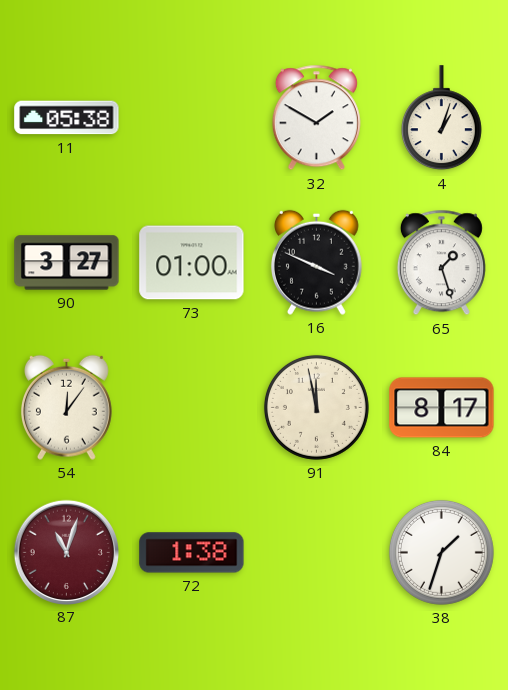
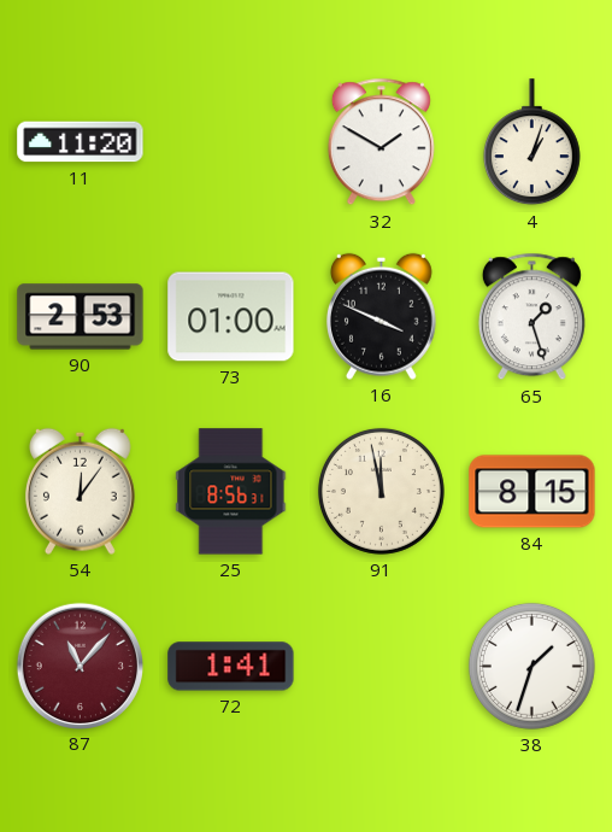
11: 05:38 -> 11:20
90: 3:27 -> 2:53
25: none -> 8:56
84: 8:17 -> 8:15
87: 11:03 -> 11:07
72: 1:38 -> 1:41
